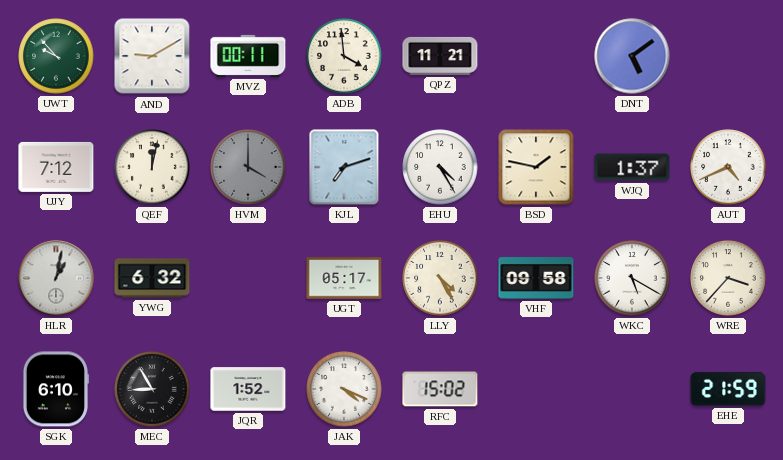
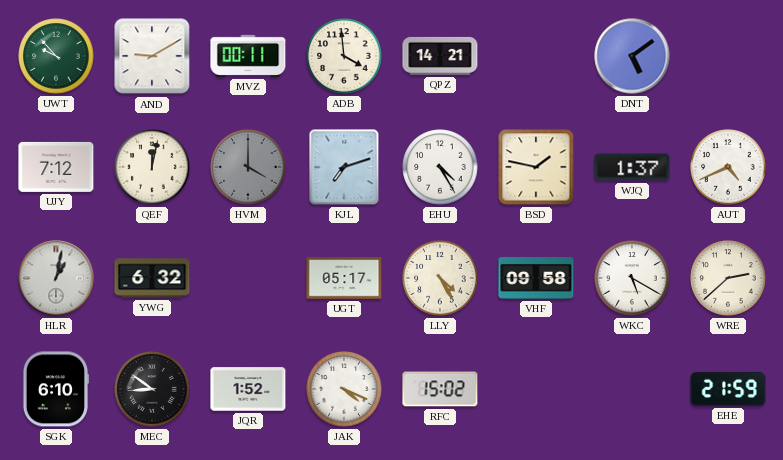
QPZ: 11:21 -> 14:21
WRE: 3:37 -> 2:38
MEC: 8:55 -> 8:51
